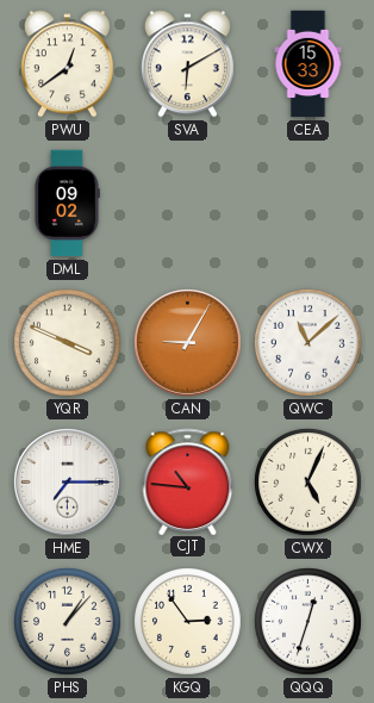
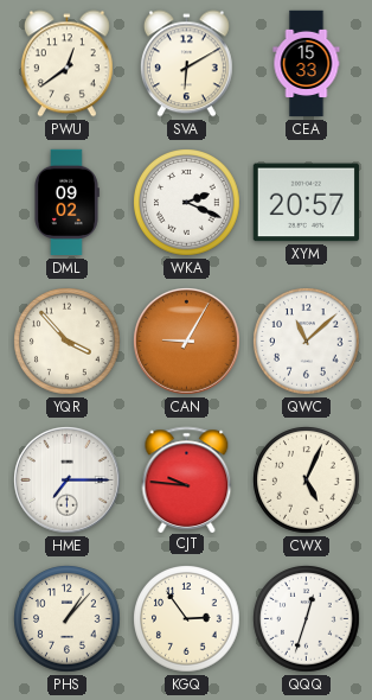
WKA: none -> 2:19
XYM: none -> 20:57
YQR: 3:49 -> 3:53
CJT: 10:46 -> 9:46
